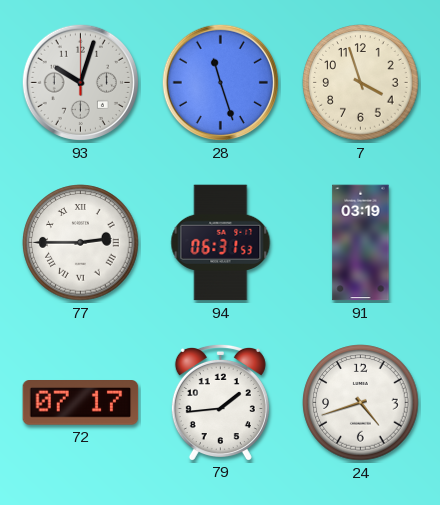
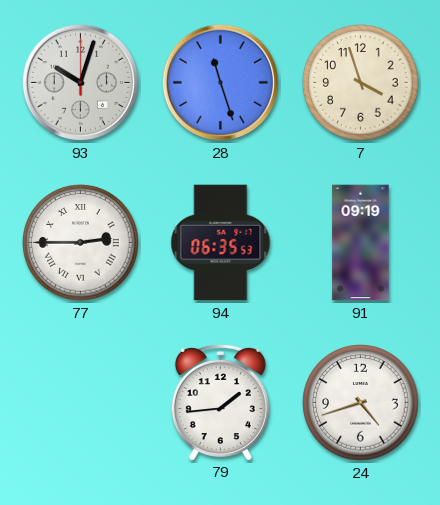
94: 06:31 -> 06:35
91: 03:19 -> 09:19
72: 07:17 -> none
